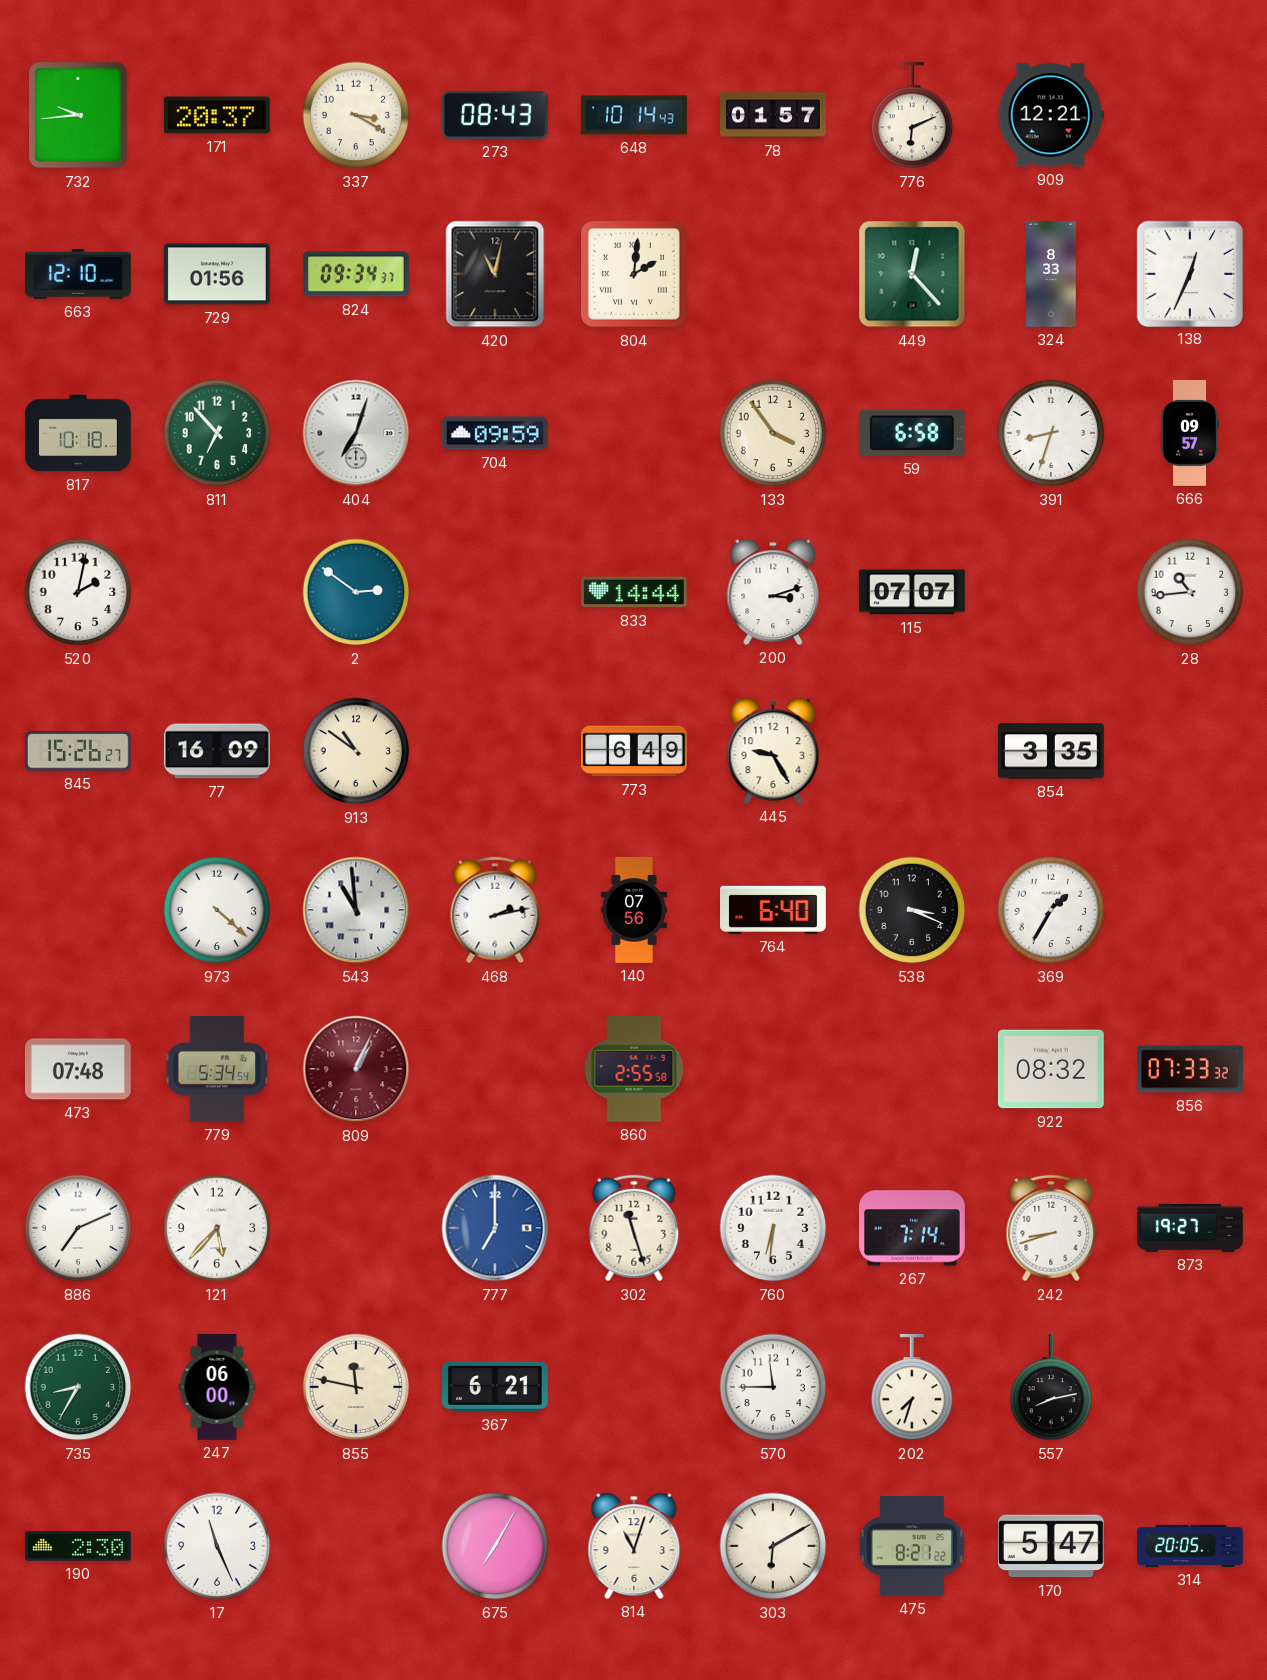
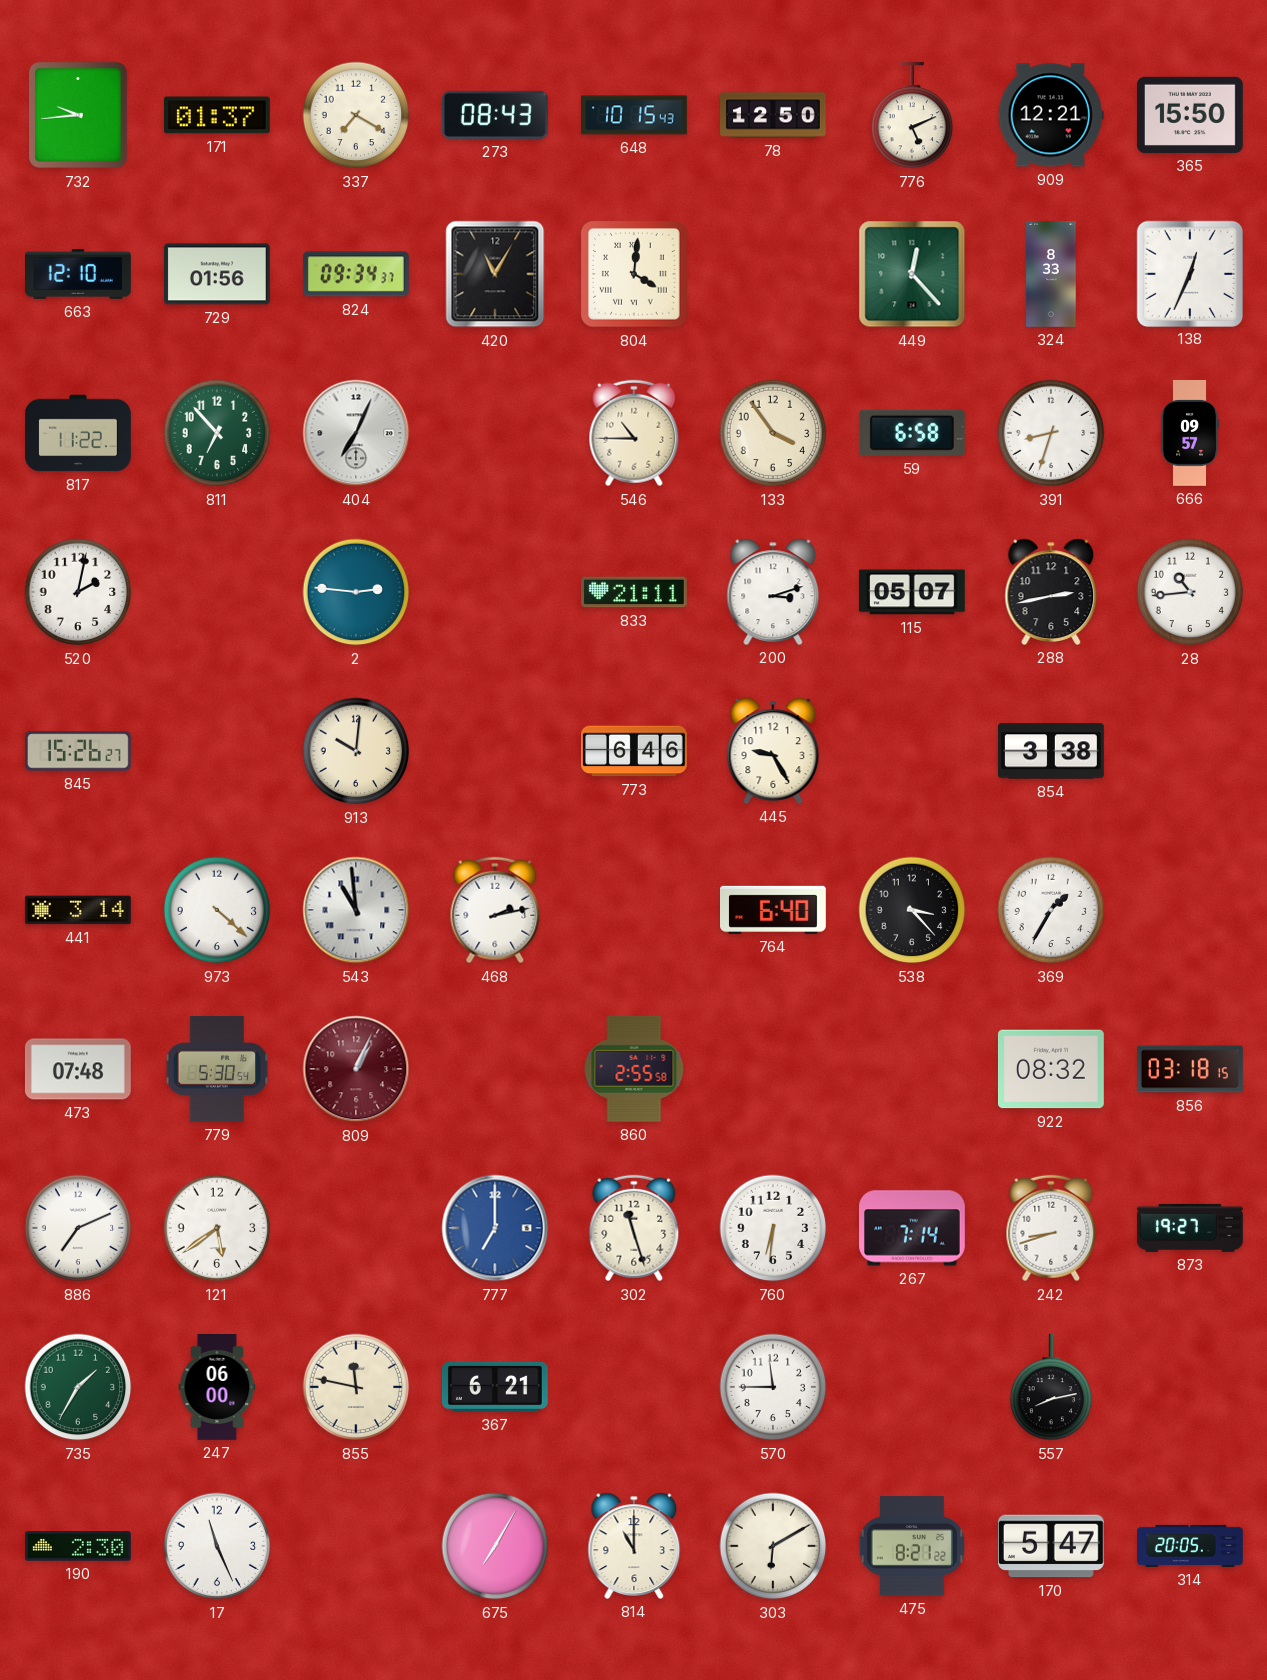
171: 20:37 -> 01:37
337: 3:20 -> 7:20
648: 10:14 -> 10:15
78: 01:57 -> 12:50
776: 6:11 -> 5:11
365: none -> 15:50
420: 11:02 -> 11:05
804: 2:01 -> 4:01
817: 10:18 -> 11:22
404: 7:03 -> 7:04
704: 09:59 -> none
546: none -> 10:45
2: 2:51 -> 2:46
833: 14:44 -> 21:11
115: 07:07 -> 05:07
288: none -> 2:43
77: 16:09 -> none
913: 10:51 -> 10:01
773: 6:49 -> 6:46
854: 3:35 -> 3:38
441: none -> 3:14
140: 07:56 -> none
538: 3:19 -> 3:23
779: 5:34 -> 5:30
856: 07:33 -> 03:18
121: 5:37 -> 5:39
735: 8:35 -> 1:35
202: 7:33 -> none
814: 11:03 -> 11:00
